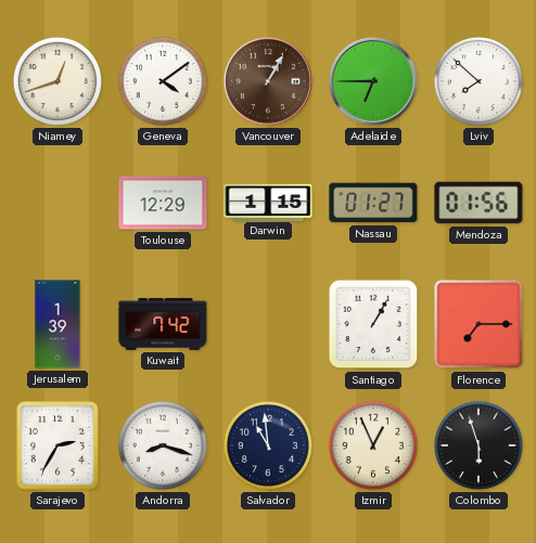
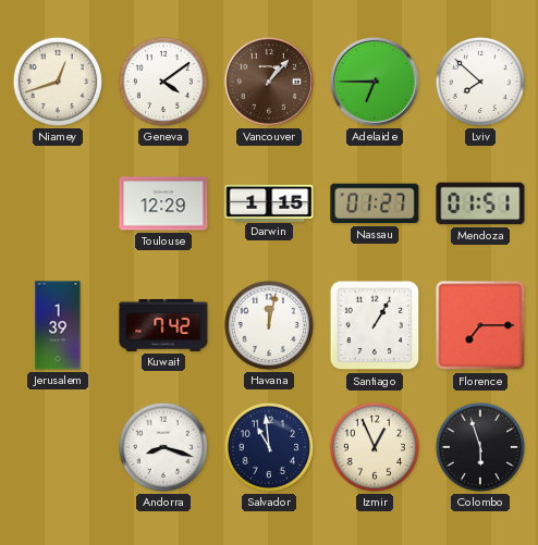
Vancouver: 1:05 -> 1:07
Mendoza: 01:56 -> 01:51
Havana: none -> 12:02
Sarajevo: 2:35 -> none
